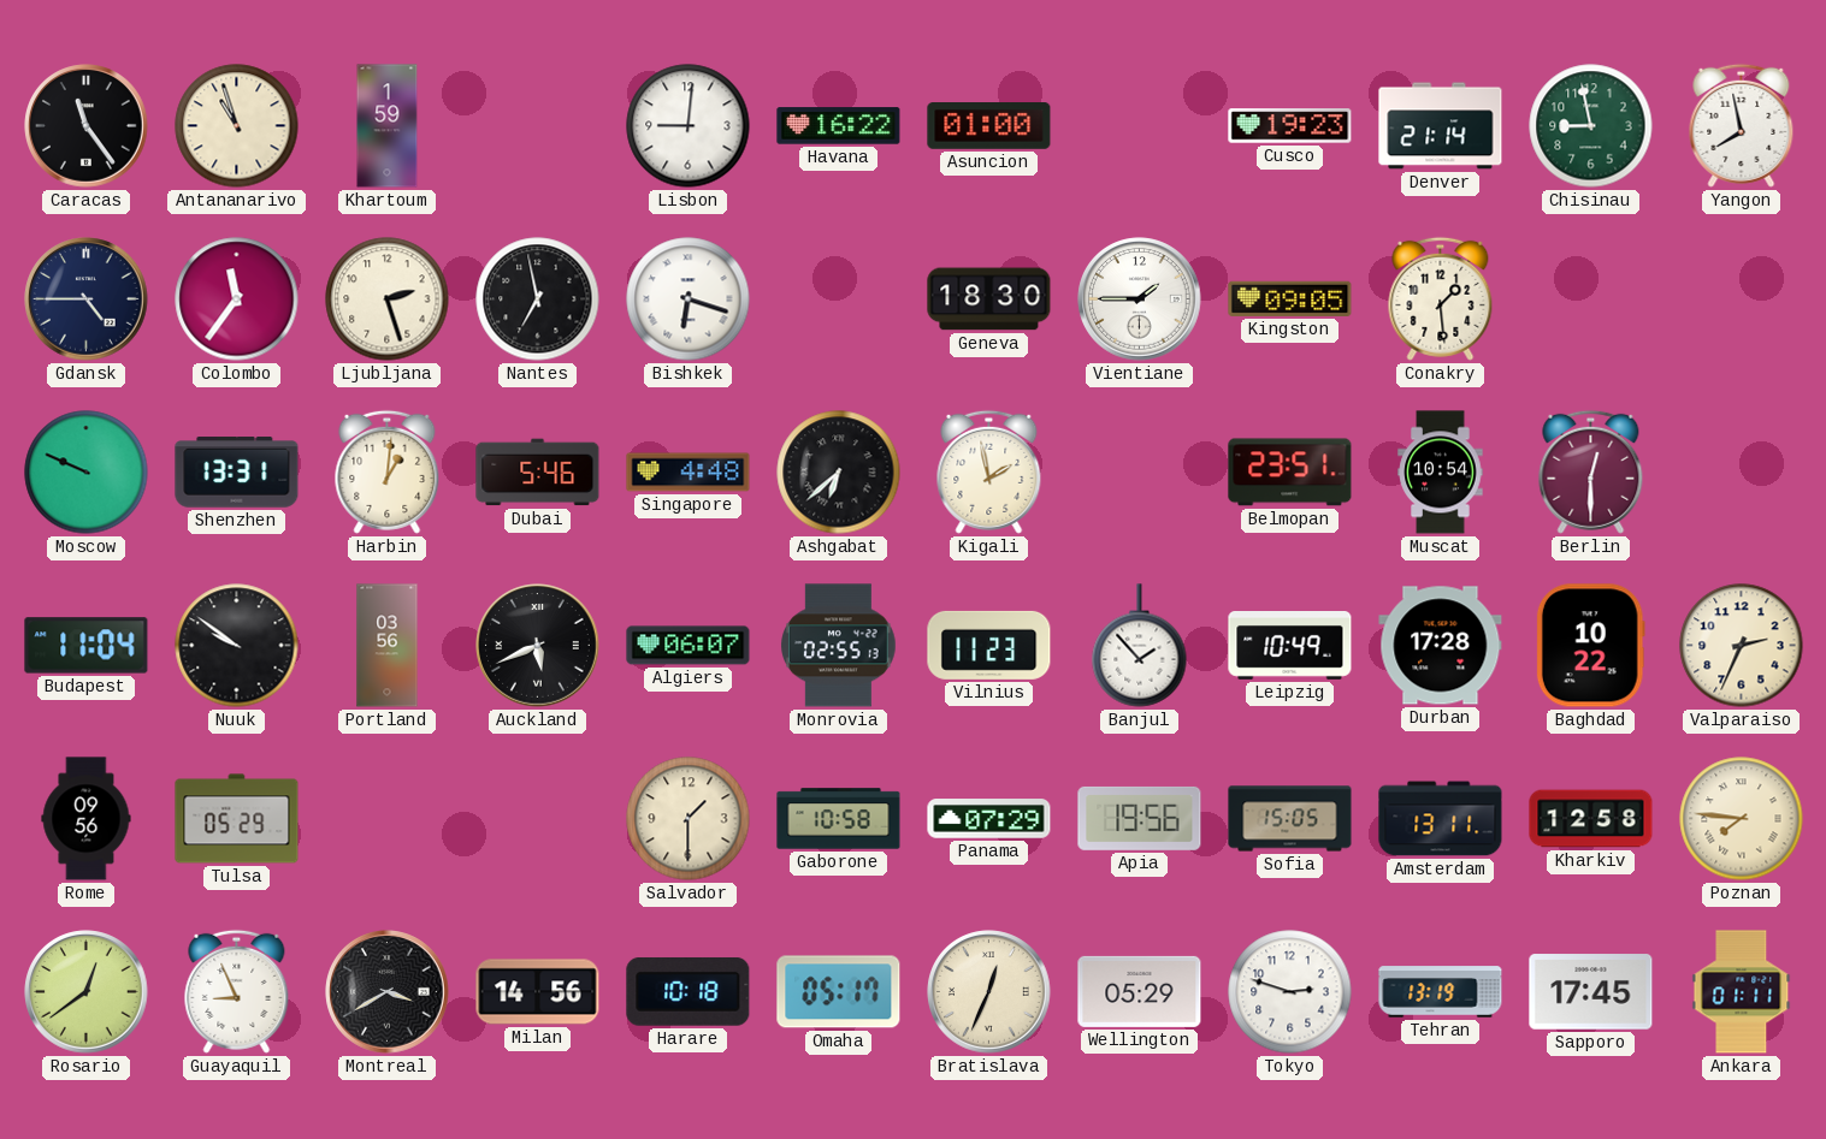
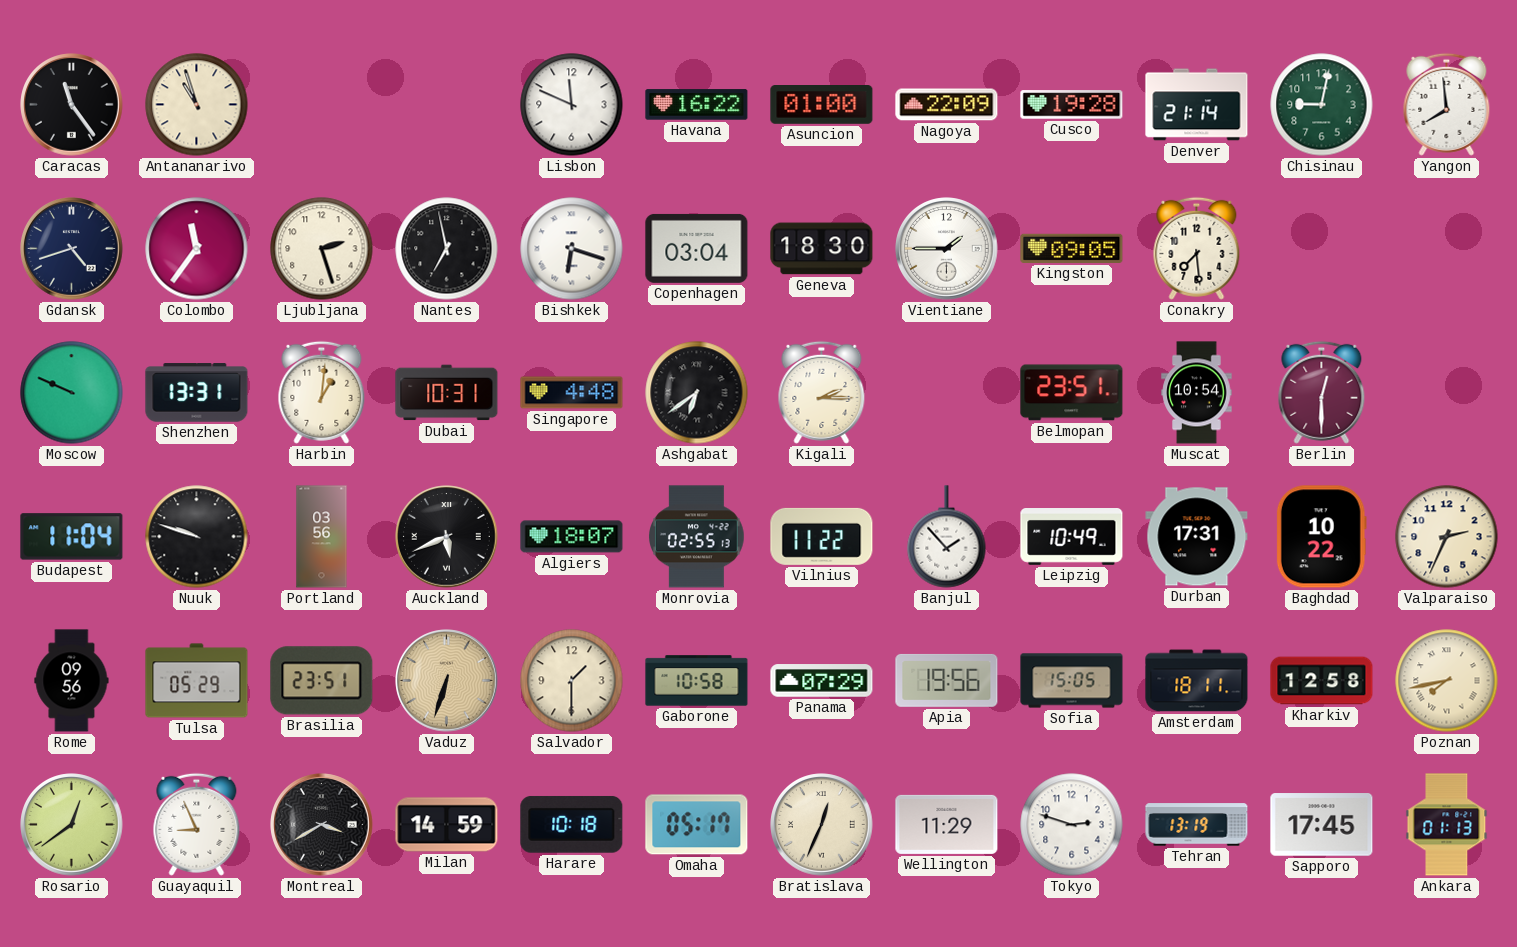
Khartoum: 1:59 -> none
Lisbon: 9:01 -> 11:49
Nagoya: none -> 22:09
Cusco: 19:23 -> 19:28
Chisinau: 8:58 -> 9:02
Yangon: 7:58 -> 7:59
Gdansk: 4:45 -> 4:42
Copenhagen: none -> 03:04
Conakry: 1:29 -> 7:29
Dubai: 5:46 -> 10:31
Ashgabat: 6:38 -> 6:39
Kigali: 1:58 -> 2:15
Nuuk: 9:51 -> 9:48
Algiers: 06:07 -> 18:07
Vilnius: 11:23 -> 11:22
Durban: 17:28 -> 17:31
Brasilia: none -> 23:51
Vaduz: none -> 6:33
Amsterdam: 13:11 -> 18:11
Poznan: 7:46 -> 7:43
Milan: 14:56 -> 14:59
Wellington: 05:29 -> 11:29
Ankara: 01:11 -> 01:13
